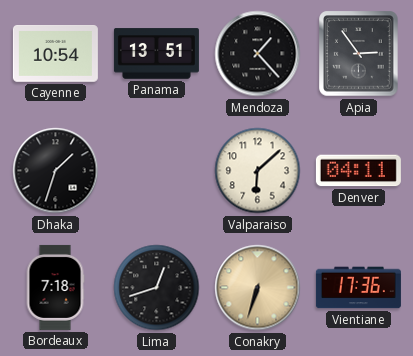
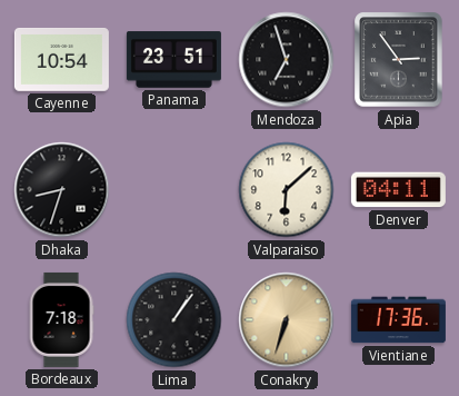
Panama: 13:51 -> 23:51
Mendoza: 1:23 -> 6:57
Dhaka: 1:33 -> 8:33
Lima: 12:42 -> 1:06
